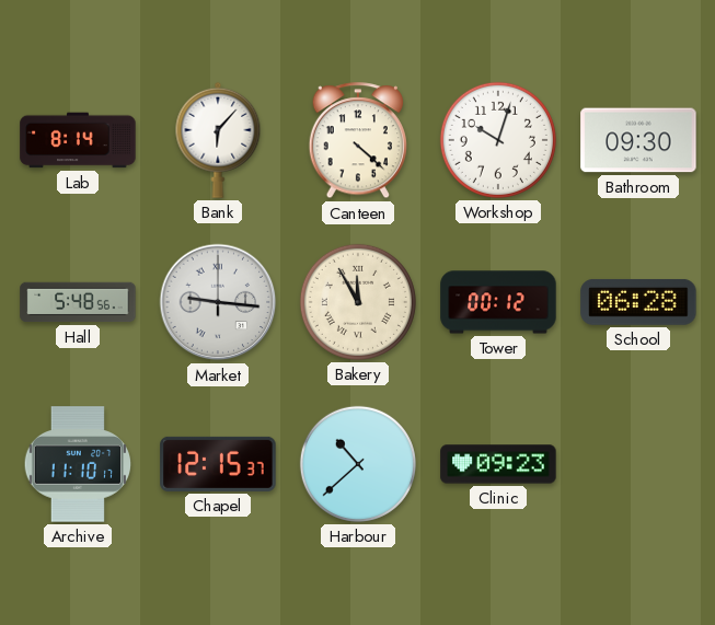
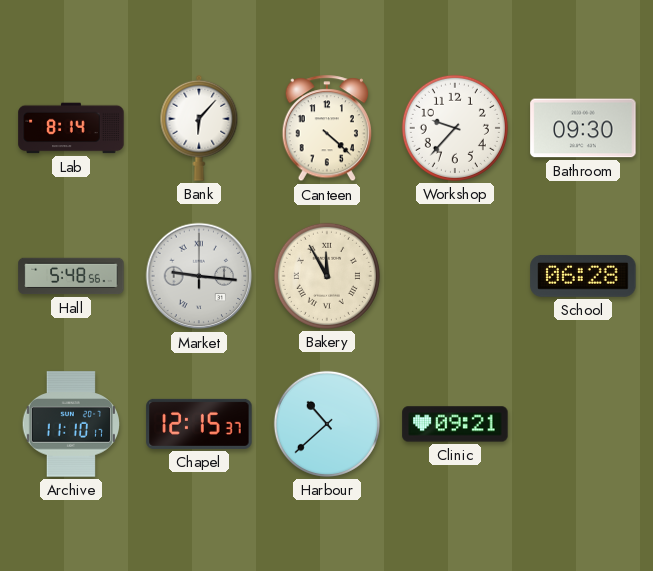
Workshop: 10:03 -> 9:37
Tower: 00:12 -> none
Clinic: 09:23 -> 09:21
